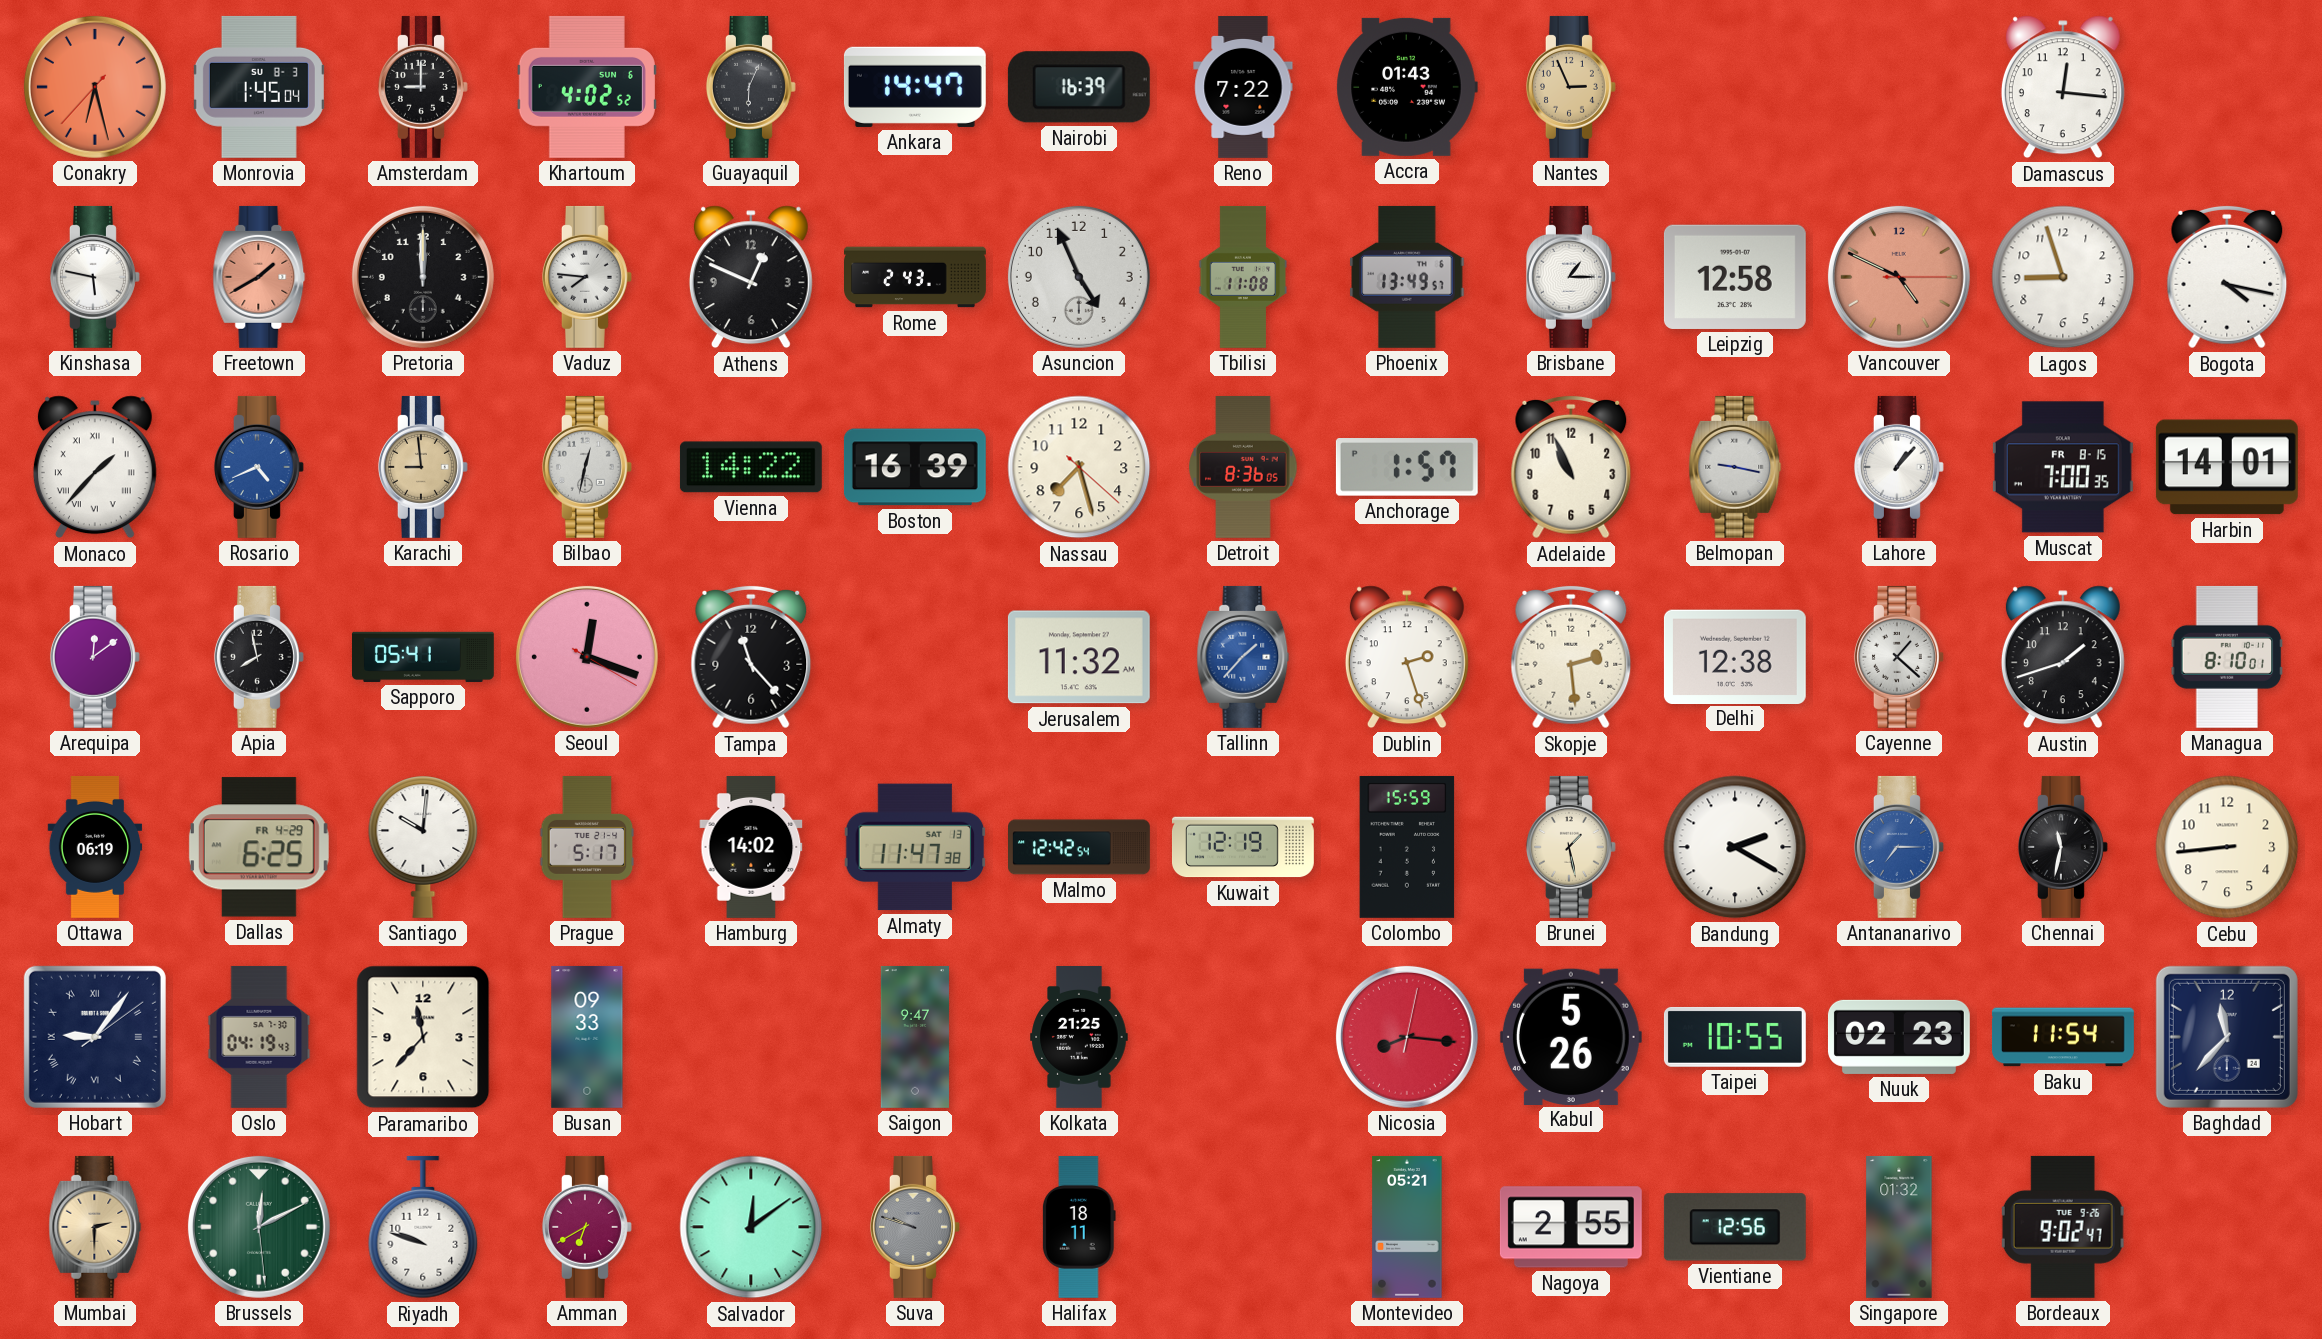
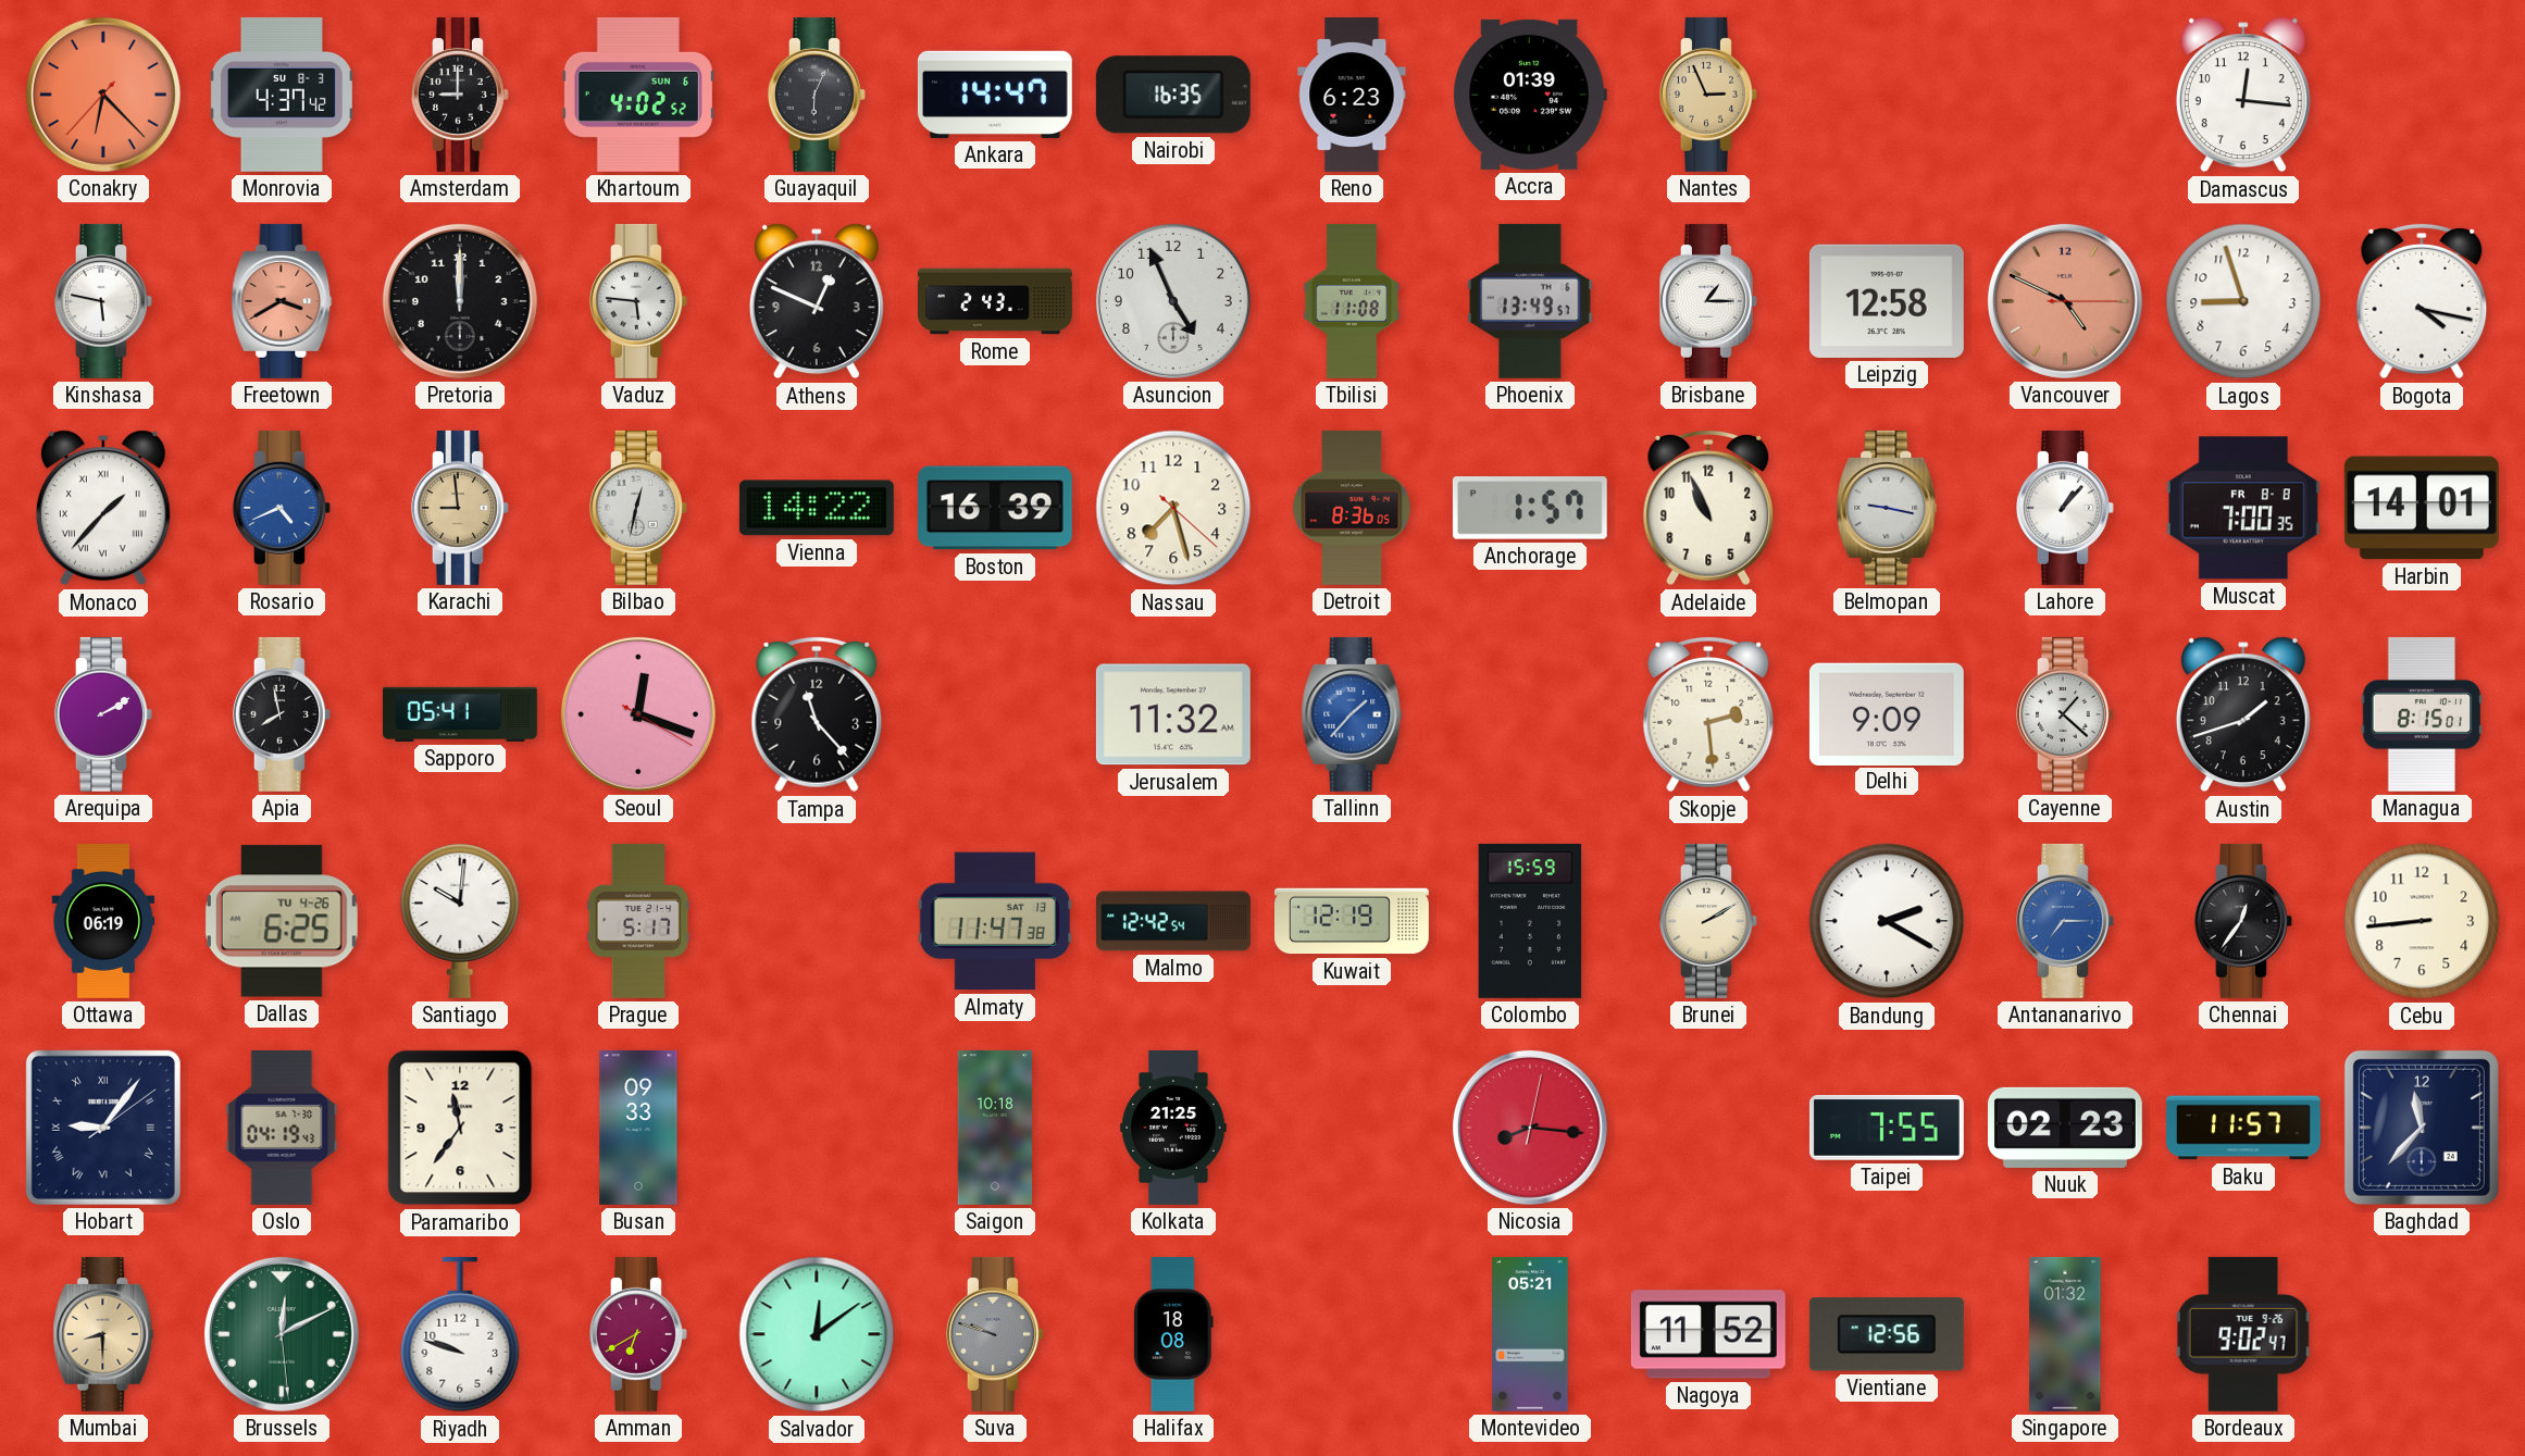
Conakry: 6:27 -> 6:22
Monrovia: 1:45 -> 4:37
Nairobi: 16:39 -> 16:35
Reno: 7:22 -> 6:23
Accra: 01:43 -> 01:39
Freetown: 1:40 -> 3:40
Vaduz: 7:46 -> 5:46
Muscat date: FR 8-15 -> FR 8-8
Arequipa: 12:09 -> 2:10
Dublin: 2:27 -> none
Delhi: 12:38 -> 9:09
Managua: 8:10 -> 8:15
Dallas date: FR 4-29 -> TU 4-26
Hamburg: 14:02 -> none
Brunei: 1:28 -> 2:10
Chennai: 11:32 -> 12:36
Paramaribo: 11:37 -> 11:36
Saigon: 9:47 -> 10:18
Kabul: 5:26 -> none
Taipei: 10:55 -> 7:55
Baku: 11:54 -> 11:57
Mumbai: 2:30 -> 8:30
Halifax: 18:11 -> 18:08
Nagoya: 2:55 -> 11:52
